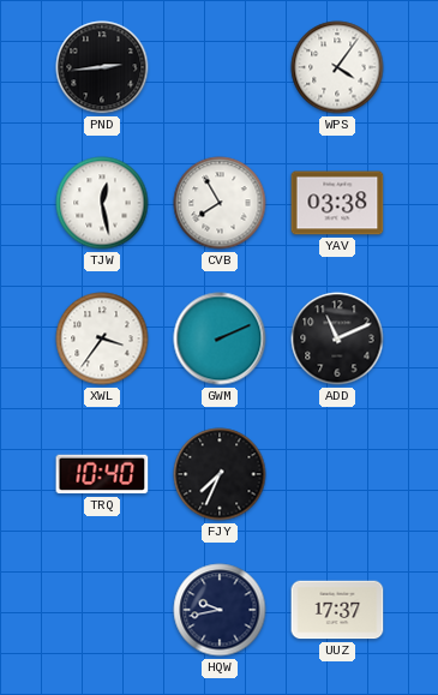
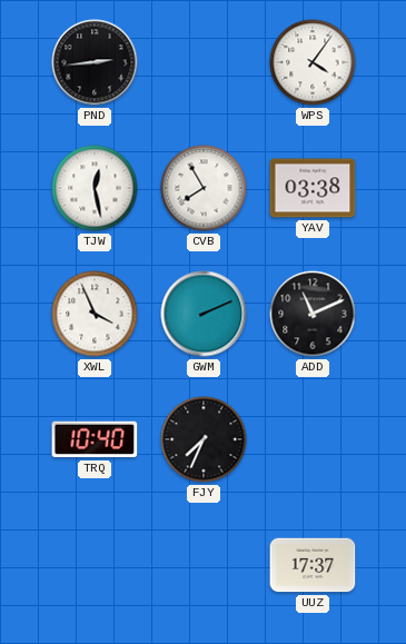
XWL: 3:36 -> 3:56
HQW: 9:43 -> none
